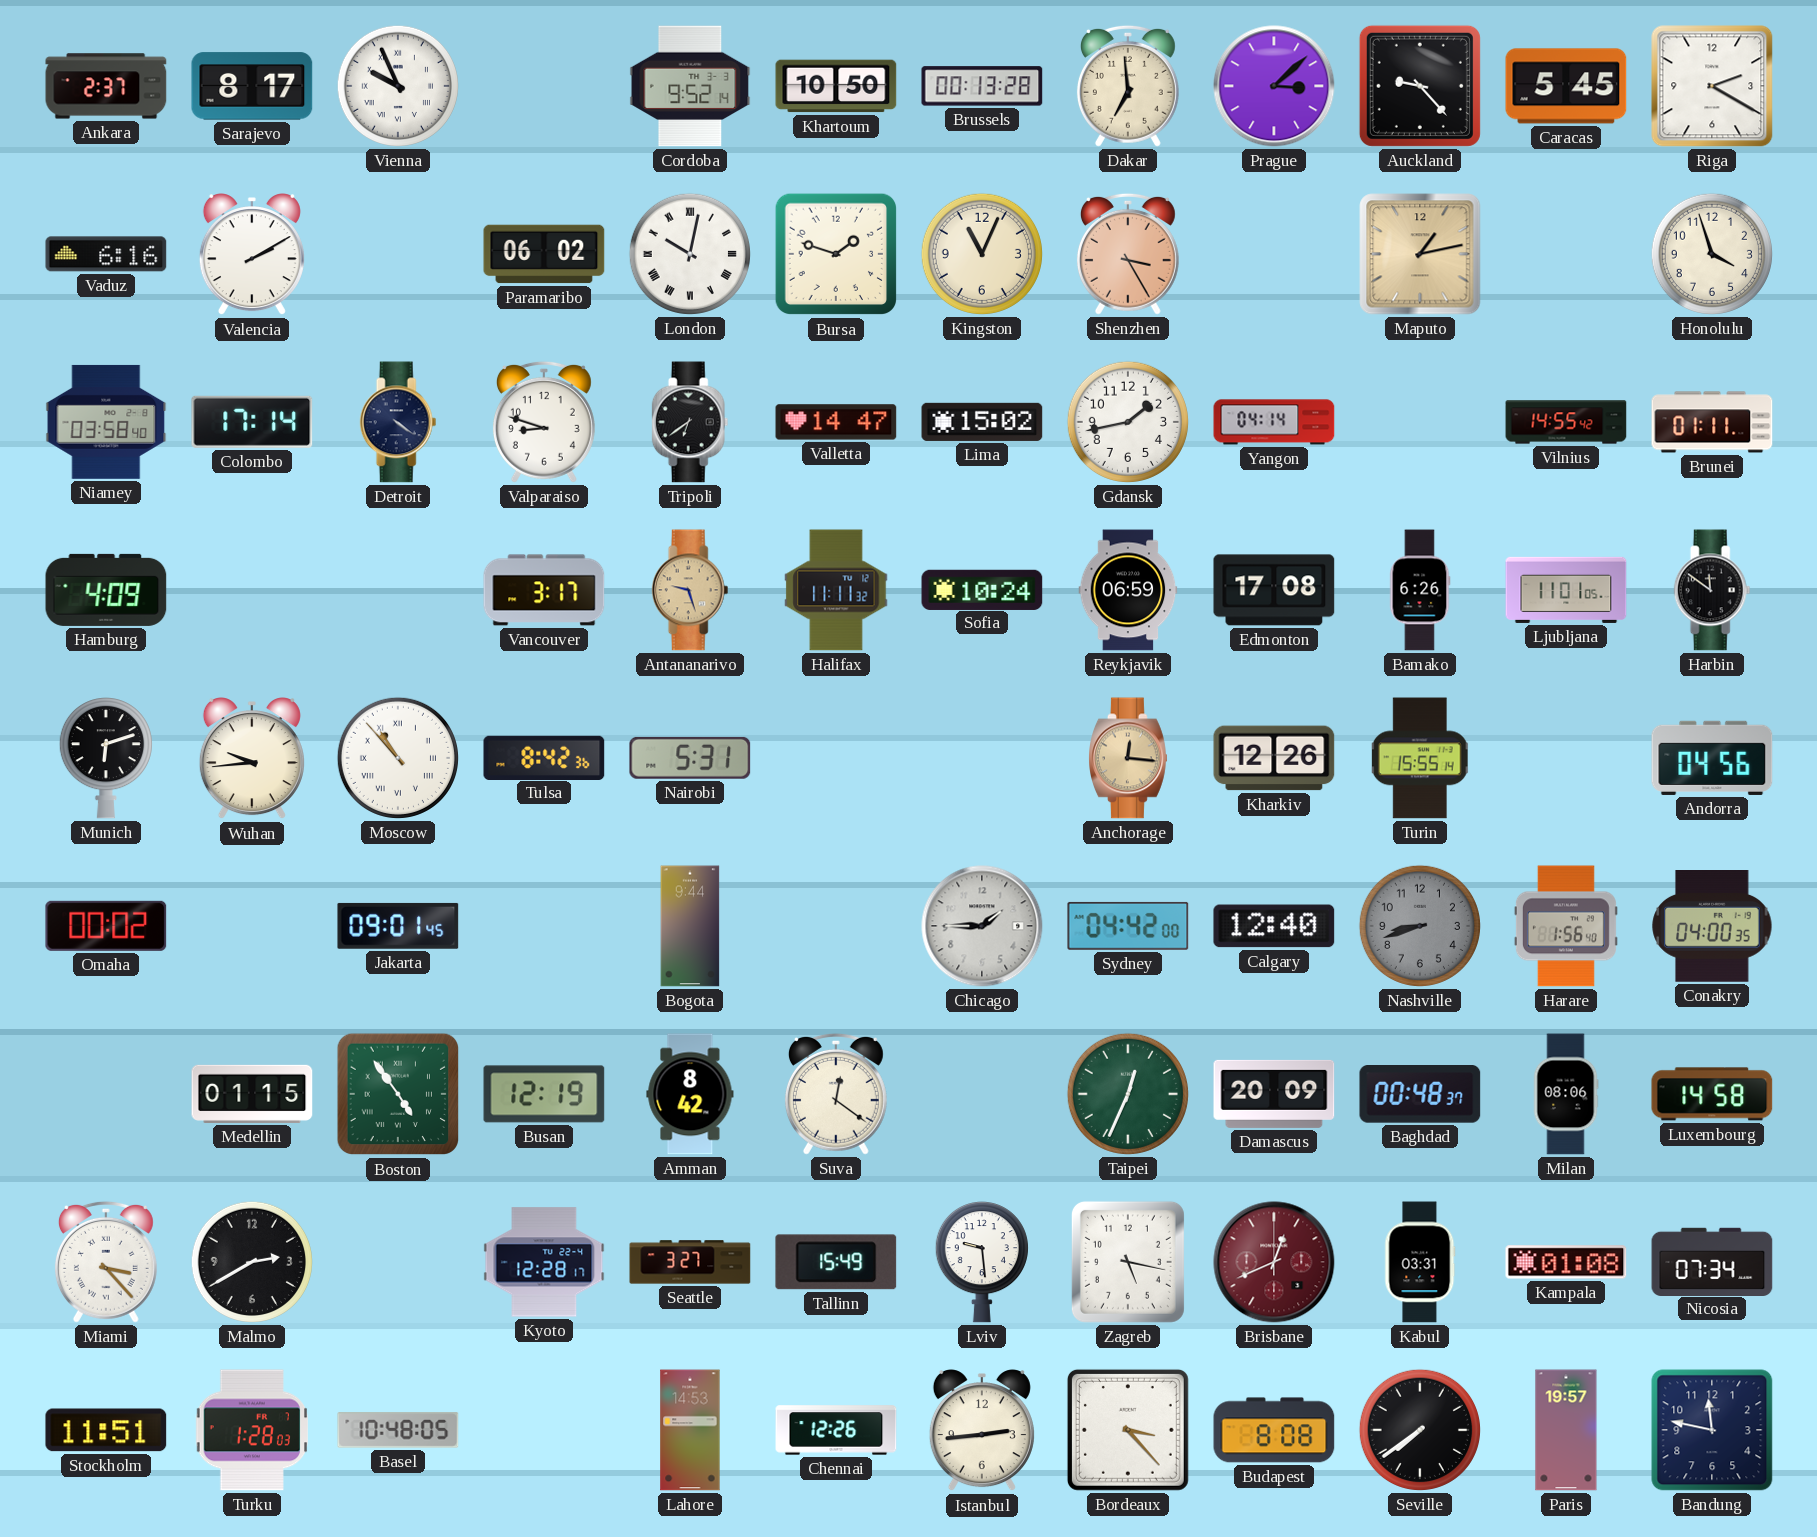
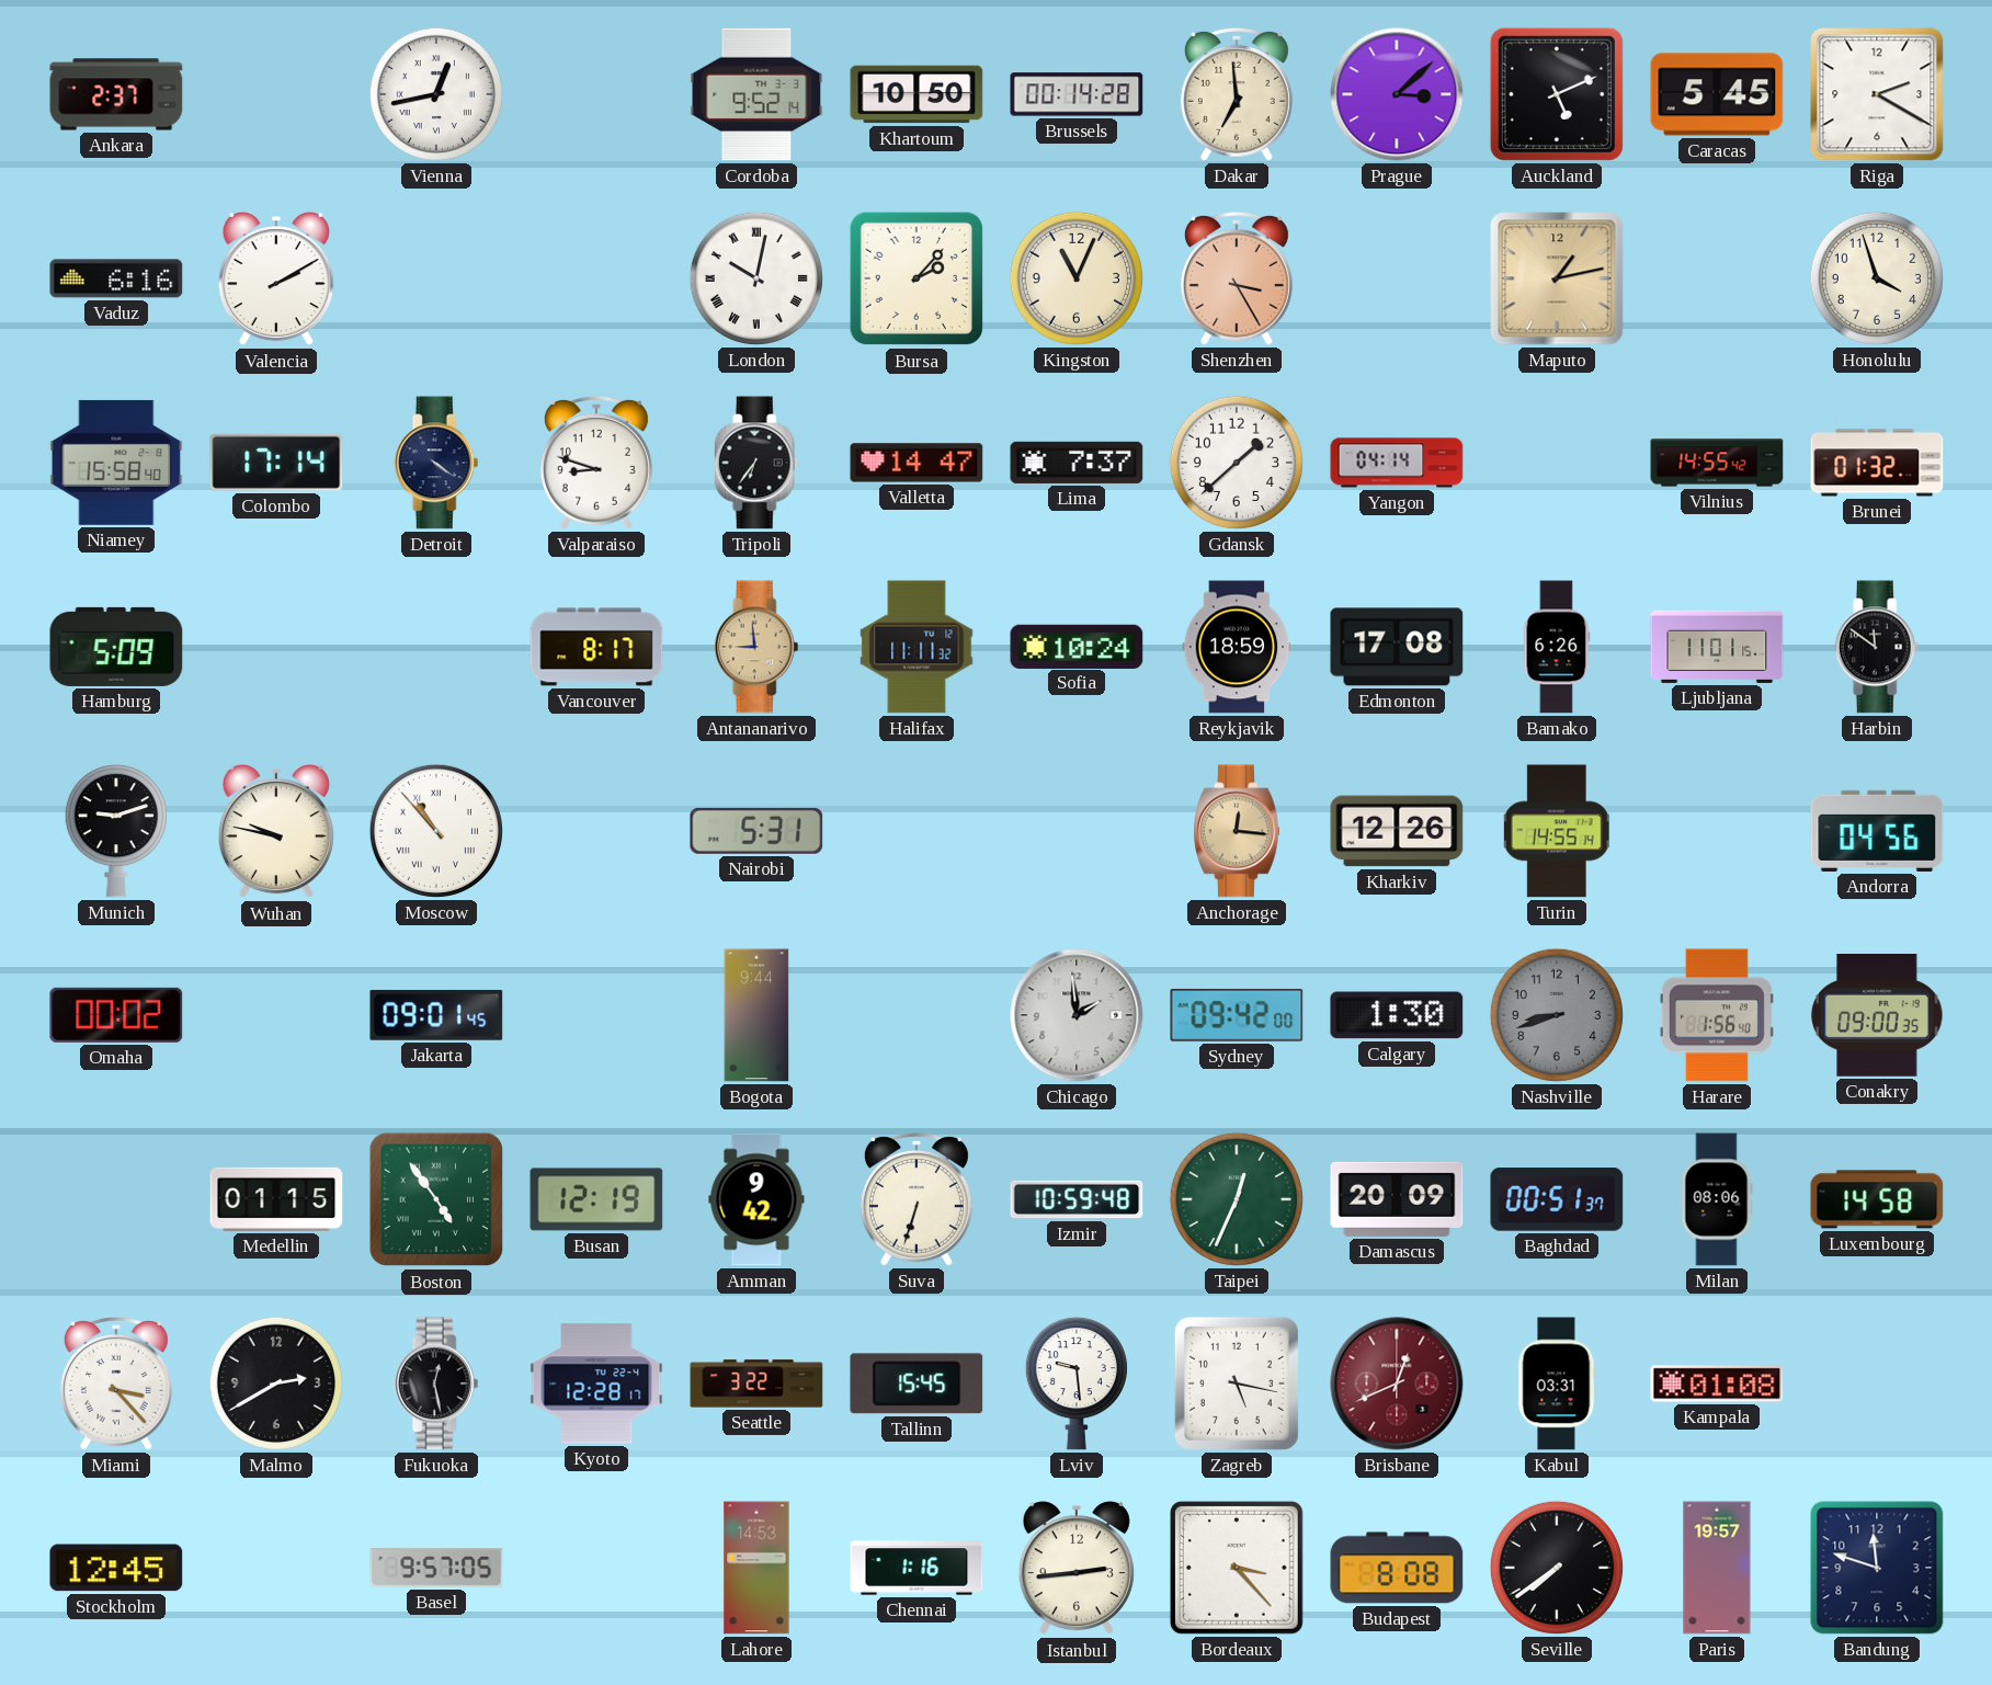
Sarajevo: 8:17 -> none
Vienna: 9:56 -> 12:43
Brussels: 00:13 -> 00:14
Auckland: 9:23 -> 5:11
Paramaribo: 06:02 -> none
Bursa: 1:48 -> 2:07
Niamey: 03:58 -> 15:58
Tripoli: 6:39 -> 6:36
Lima: 15:02 -> 7:37
Gdansk: 1:43 -> 1:38
Brunei: 01:11 -> 01:32
Hamburg: 4:09 -> 5:09
Vancouver: 3:17 -> 8:17
Antananarivo: 9:27 -> 8:59
Reykjavik: 06:59 -> 18:59
Ljubljana: 11:01:05 -> 11:01:15
Munich: 6:12 -> 9:12
Wuhan: 9:44 -> 9:47
Tulsa: 8:42 -> none
Turin: 15:55 -> 14:55
Chicago: 1:45 -> 1:59
Sydney: 04:42 -> 09:42
Calgary: 12:40 -> 1:30
Conakry: 04:00 -> 09:00
Amman: 8:42 -> 9:42
Suva: 12:21 -> 6:33
Izmir: none -> 10:59
Baghdad: 00:48 -> 00:51
Fukuoka: none -> 12:28
Seattle: 3:27 -> 3:22
Tallinn: 15:49 -> 15:45
Nicosia: 07:34 -> none
Stockholm: 11:51 -> 12:45
Turku: 1:28 -> none
Basel: 10:48 -> 9:57
Chennai: 12:26 -> 1:16
Bandung: 11:47 -> 11:48
